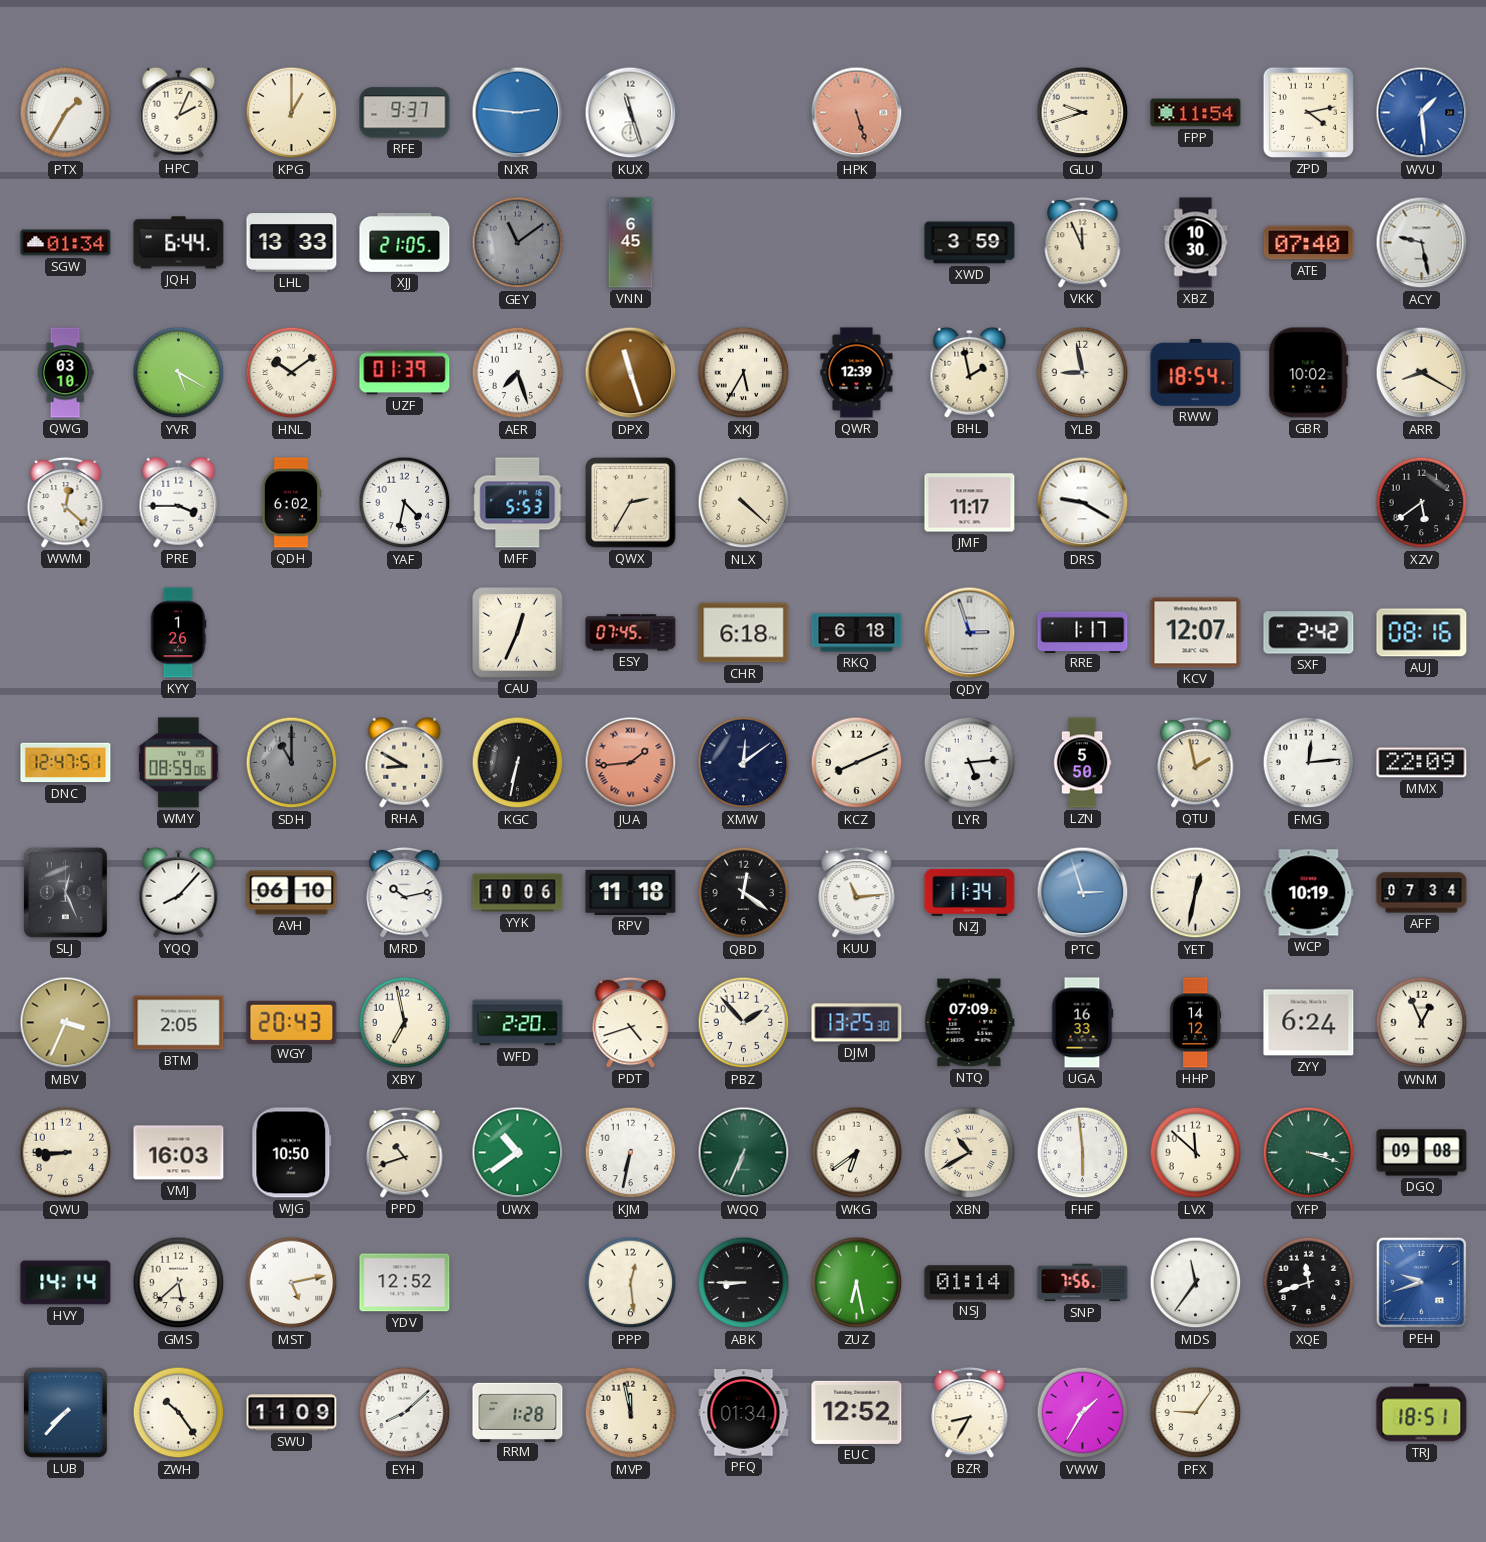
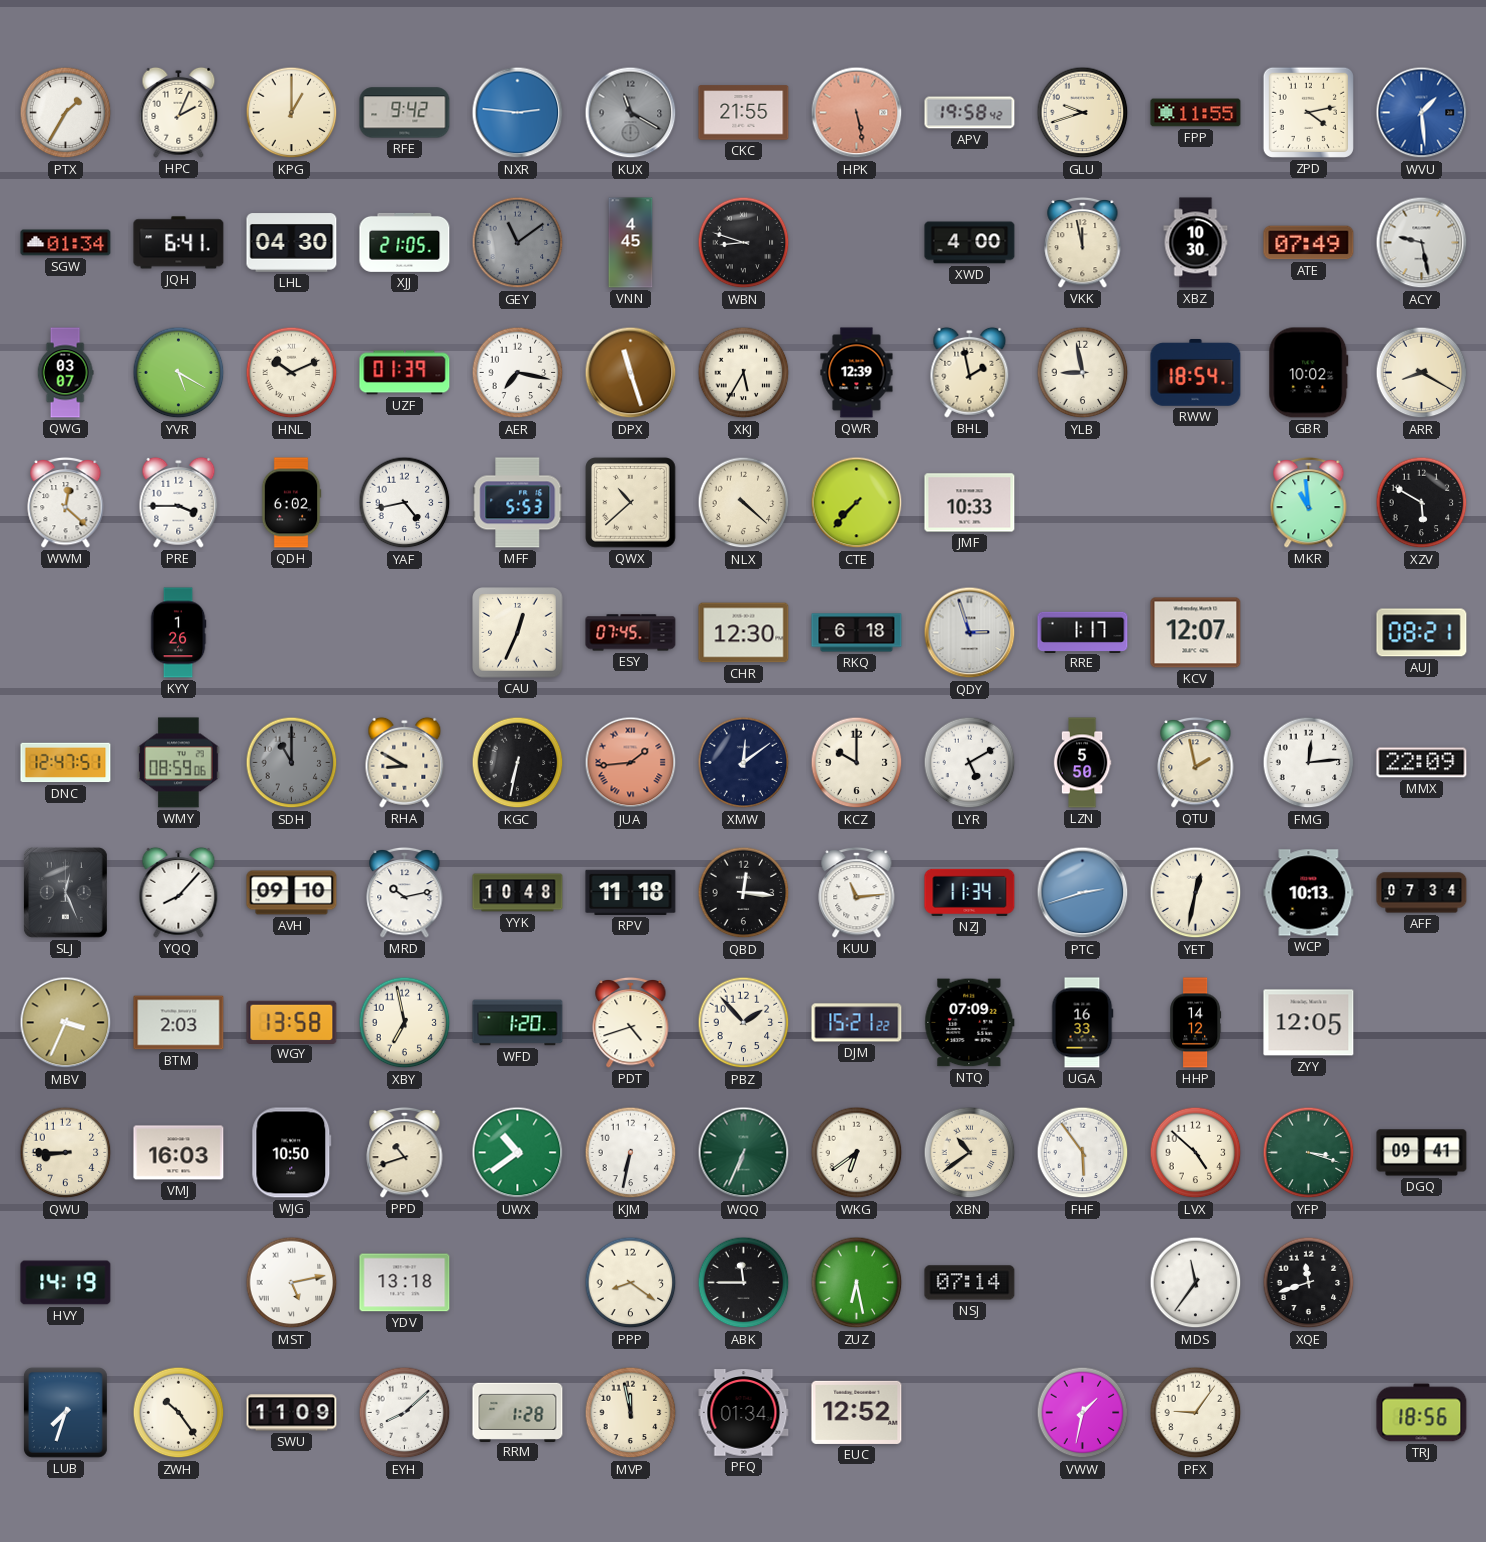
RFE: 9:37 -> 9:42
KUX: 11:27 -> 11:20
KUX dial: white -> grey
CKC: none -> 21:55
HPK: 5:27 -> 5:28
APV: none -> 19:58
FPP: 11:54 -> 11:55
JQH: 6:44 -> 6:41
LHL: 13:33 -> 04:30
VNN: 6:45 -> 4:45
WBN: none -> 8:48
XWD: 3:59 -> 4:00
VKK: 11:56 -> 11:58
ATE: 07:40 -> 07:49
QWG: 03:10 -> 03:07
HNL: 10:09 -> 10:11
AER: 7:27 -> 7:17
YAF: 4:32 -> 4:43
QWX: 2:35 -> 10:38
CTE: none -> 7:37
JMF: 11:17 -> 10:33
DRS: 9:20 -> none
MKR: none -> 10:59
XZV: 5:39 -> 5:50
CHR: 6:18 -> 12:30
SXF: 2:42 -> none
AUJ: 08:16 -> 08:21
KCZ: 8:11 -> 10:00
LYR: 5:14 -> 5:10
AVH: 06:10 -> 09:10
YYK: 10:06 -> 10:48
QBD: 12:21 -> 12:16
PTC: 2:57 -> 2:42
WCP: 10:19 -> 10:13
BTM: 2:05 -> 2:03
WGY: 20:43 -> 13:58
WFD: 2:20 -> 1:20
DJM: 13:25 -> 15:21
ZYY: 6:24 -> 12:05
WNM: 12:56 -> none
XBN: 10:40 -> 10:39
FHF: 5:59 -> 5:54
LVX: 11:52 -> 4:52
DGQ: 09:08 -> 09:41
HVY: 14:14 -> 14:19
GMS: 5:38 -> none
YDV: 12:52 -> 13:18
PPP: 12:29 -> 8:21
ABK: 8:45 -> 11:45
NSJ: 01:14 -> 07:14
SNP: 7:56 -> none
PEH: 9:42 -> none
LUB: 7:37 -> 7:33
BZR: 8:35 -> none
VWW: 1:35 -> 1:32
TRJ: 18:51 -> 18:56
